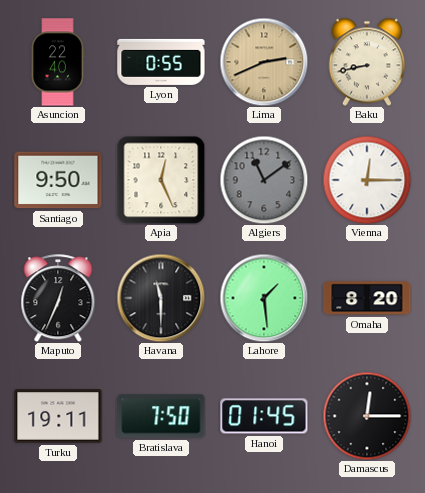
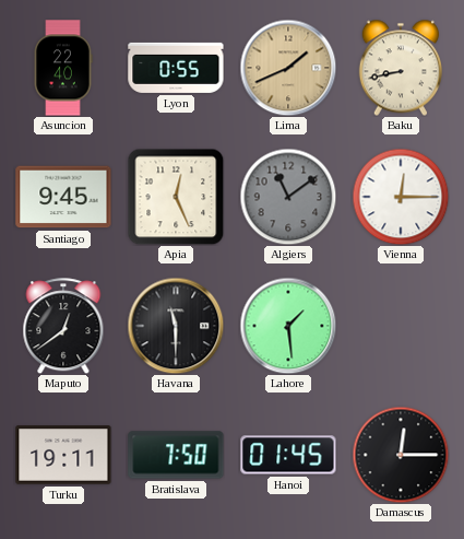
Lima: 2:41 -> 1:41
Santiago: 9:50 -> 9:45
Maputo: 12:34 -> 12:39
Omaha: 8:20 -> none
